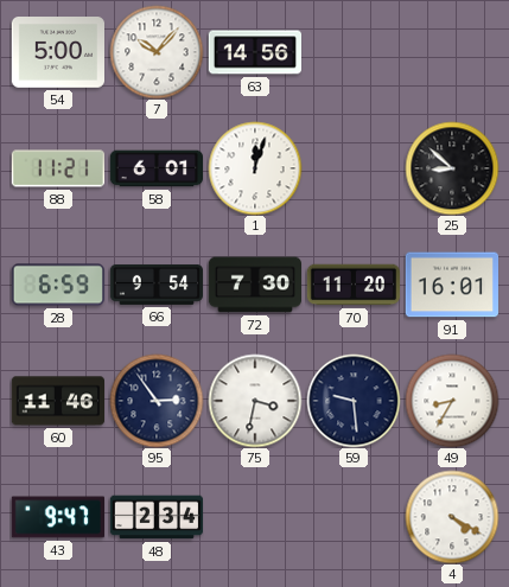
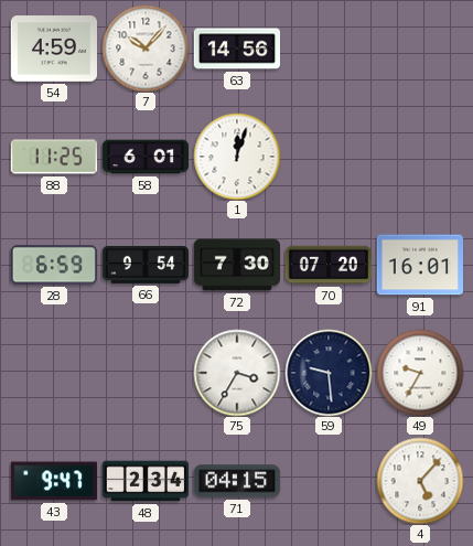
54: 5:00 -> 4:59
88: 11:21 -> 11:25
25: 8:52 -> none
70: 11:20 -> 07:20
60: 11:46 -> none
95: 2:54 -> none
75: 3:32 -> 3:35
49: 8:35 -> 9:35
71: none -> 04:15
4: 4:20 -> 5:07
